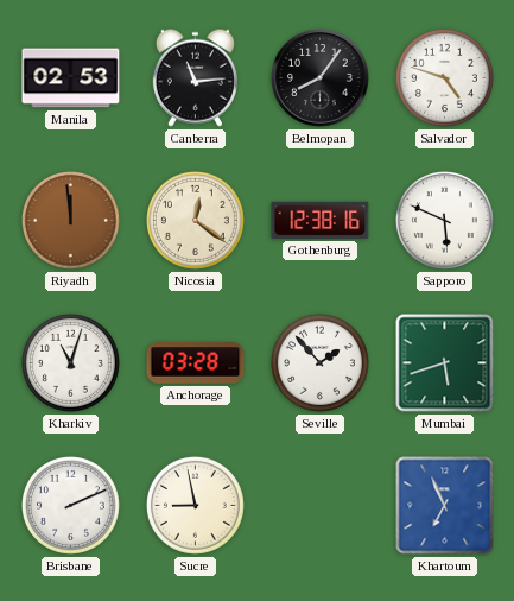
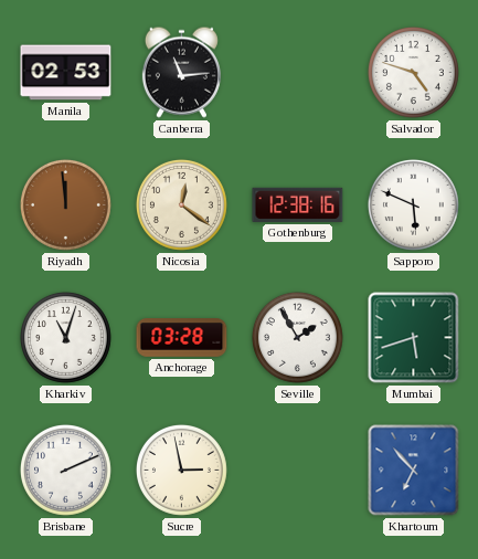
Belmopan: 8:06 -> none
Seville: 1:53 -> 1:55
Sucre: 8:58 -> 2:58
Khartoum: 6:56 -> 6:53
